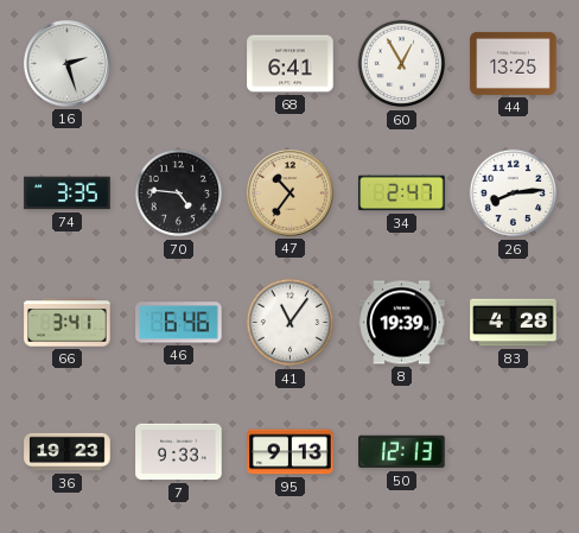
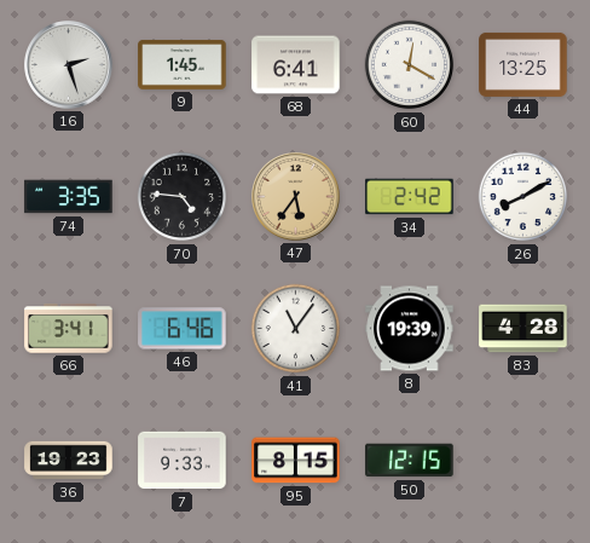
9: none -> 1:45
60: 12:55 -> 12:20
47: 10:36 -> 5:36
34: 2:47 -> 2:42
26: 8:14 -> 8:10
95: 9:13 -> 8:15
50: 12:13 -> 12:15
